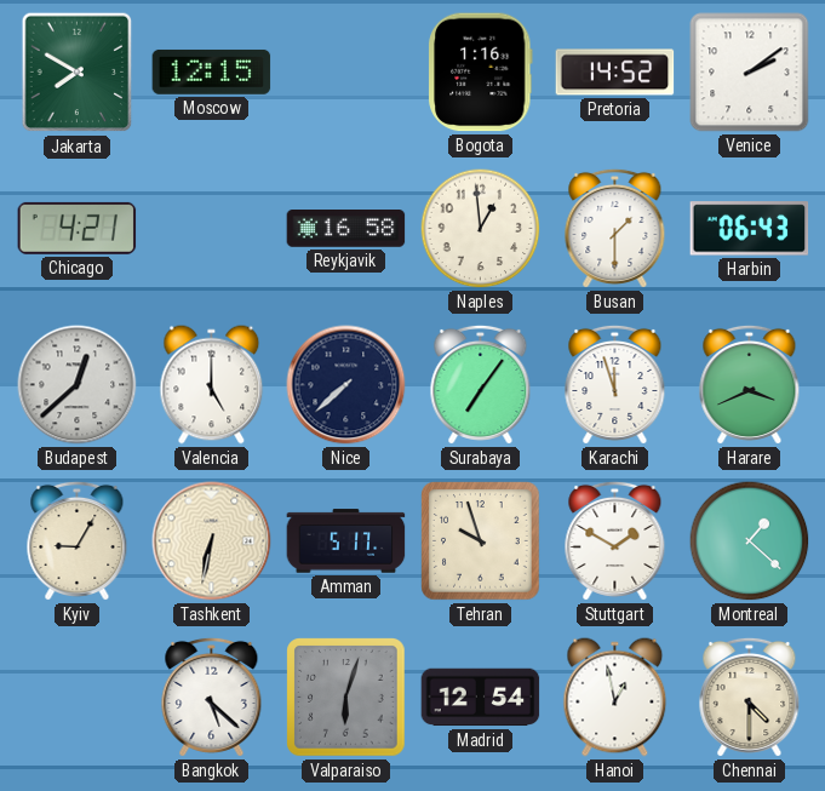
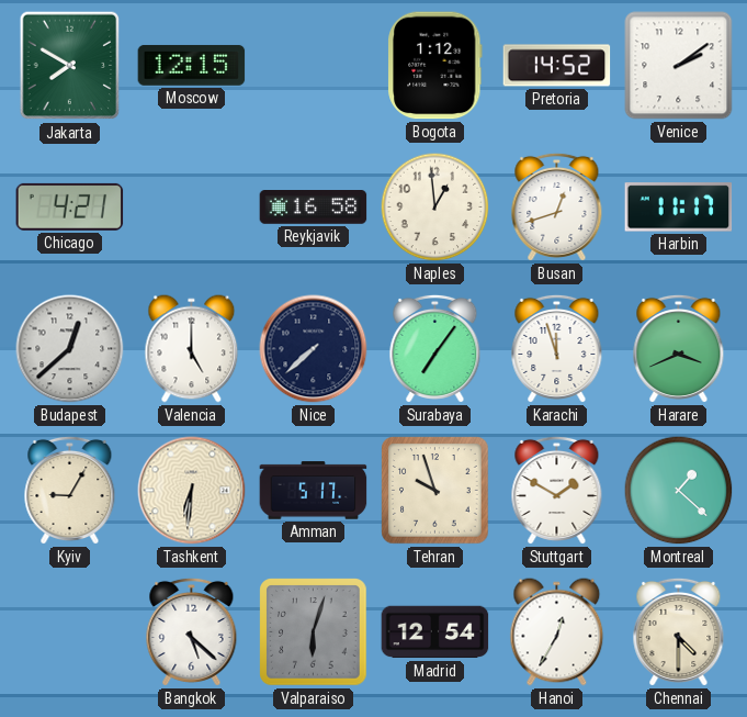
Bogota: 1:16 -> 1:12
Busan: 1:30 -> 12:42
Harbin: 06:43 -> 11:17
Tashkent: 6:32 -> 6:31
Hanoi: 12:58 -> 12:35
